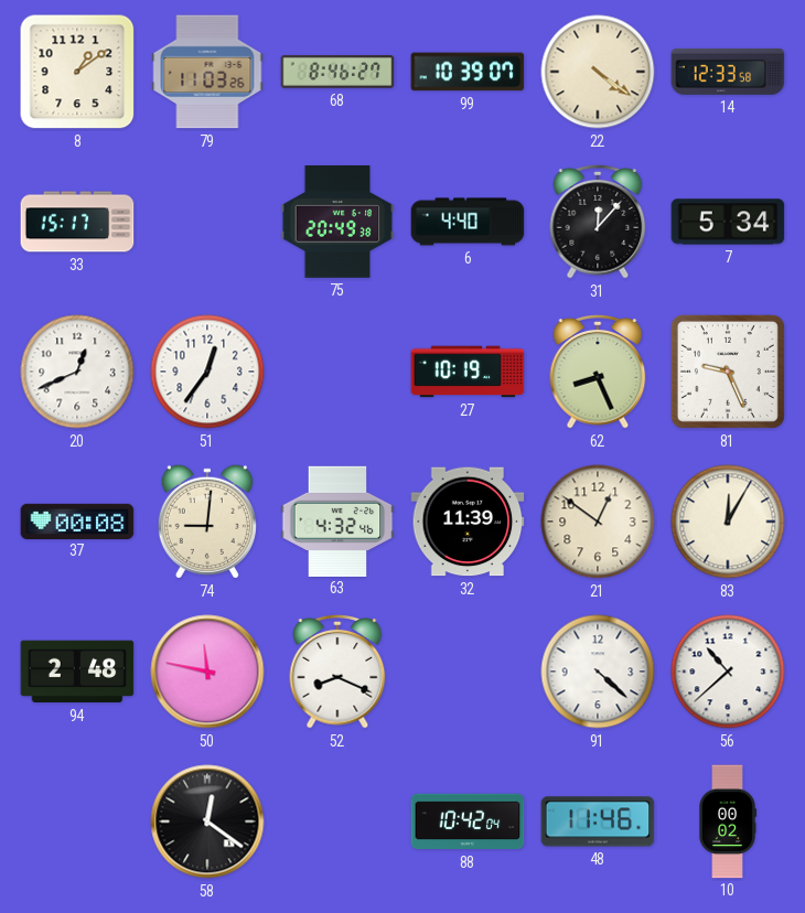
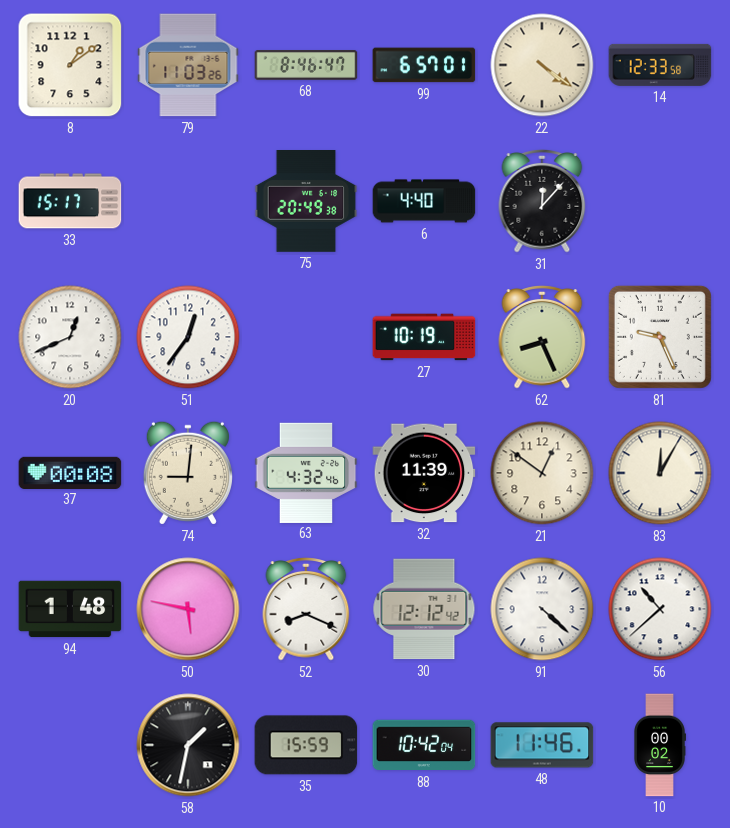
68: 8:46:27 -> 8:46:47
99: 10:39 -> 6:57
7: 5:34 -> none
94: 2:48 -> 1:48
50: 11:47 -> 5:47
30: none -> 12:12
58: 12:21 -> 1:32
35: none -> 15:59
